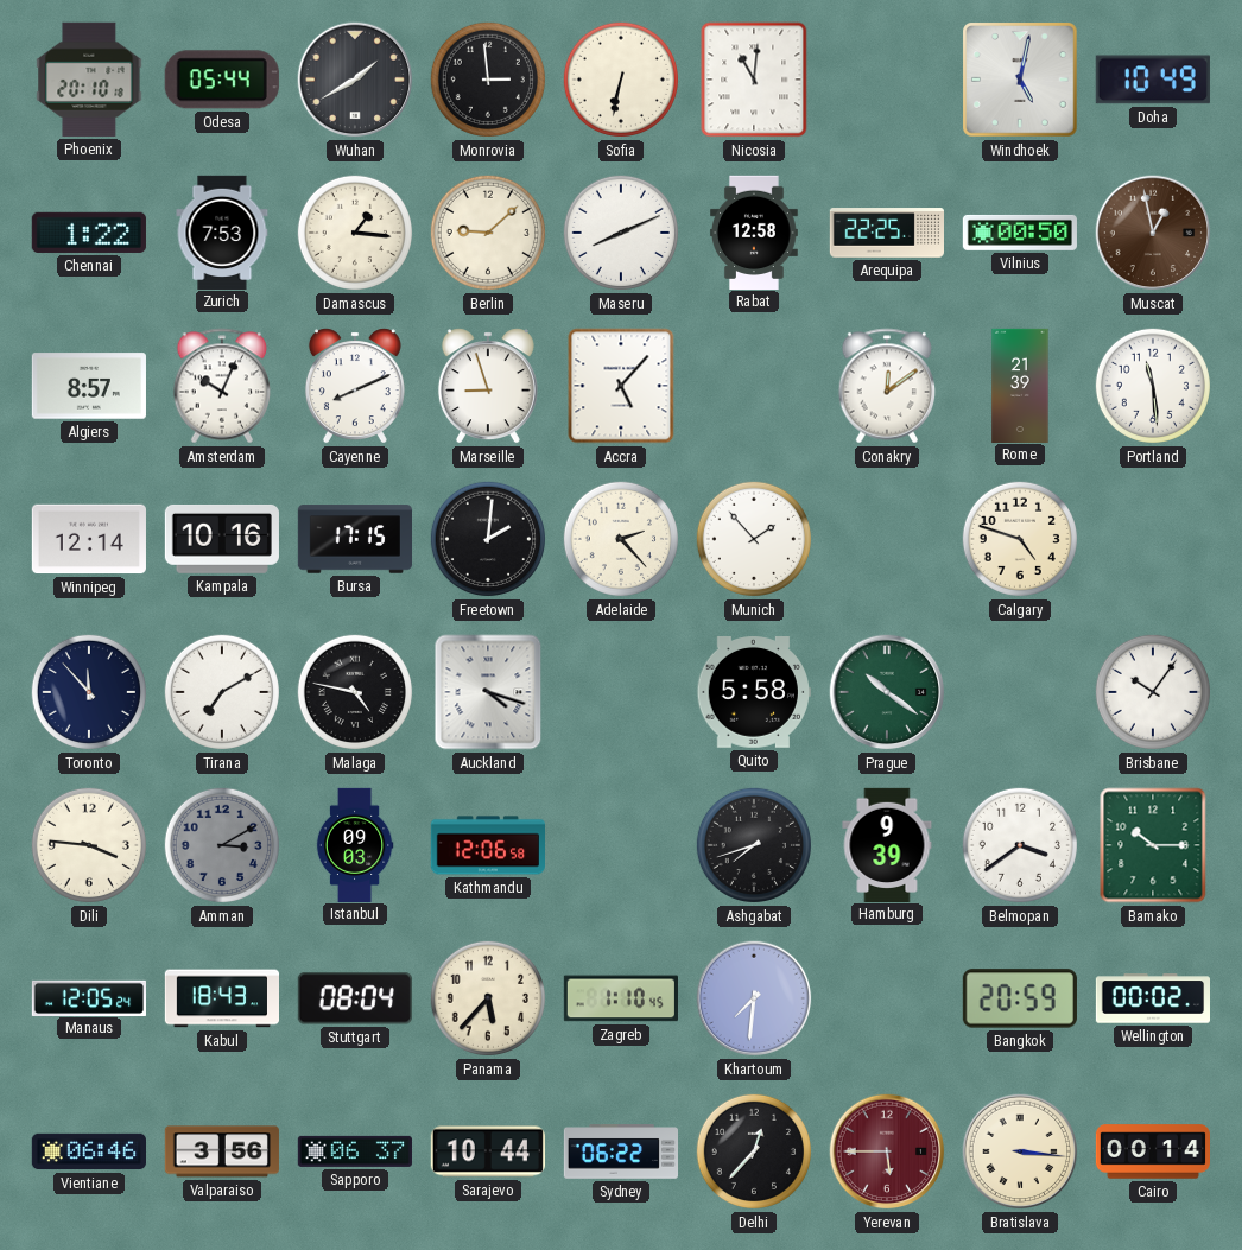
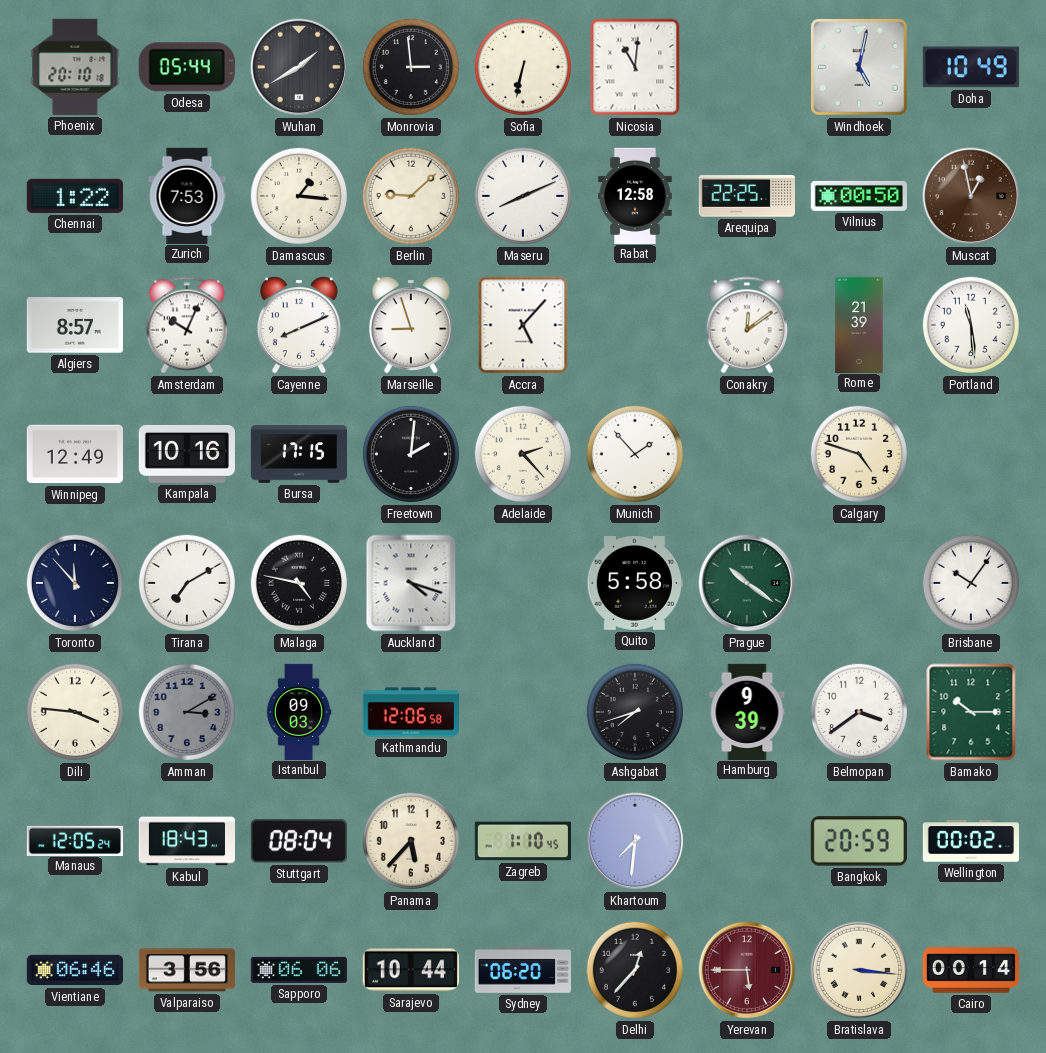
Winnipeg: 12:14 -> 12:49
Sapporo: 06:37 -> 06:06
Sydney: 06:22 -> 06:20
